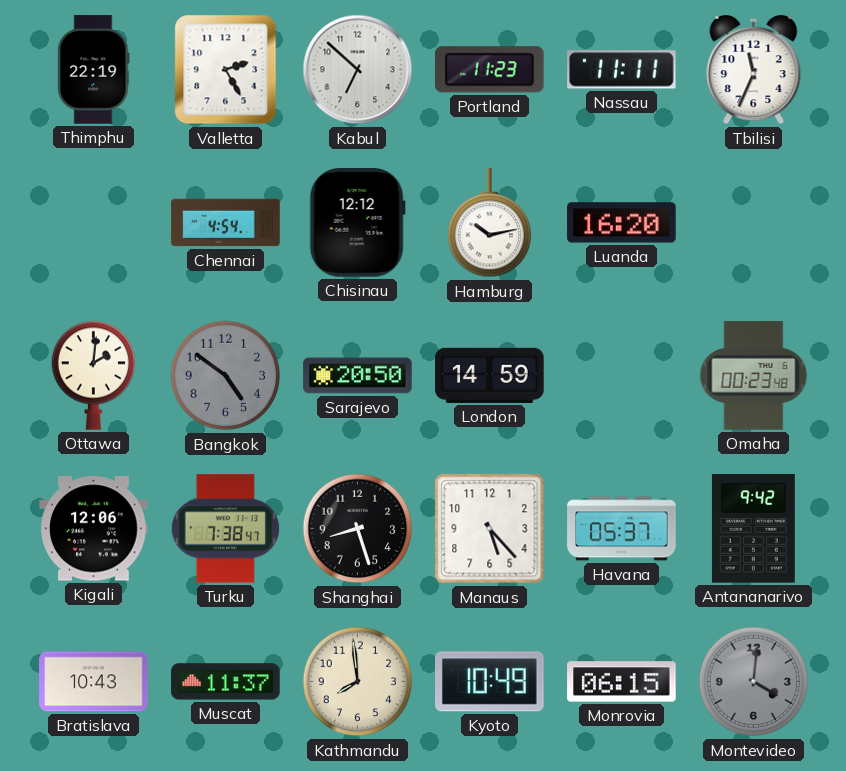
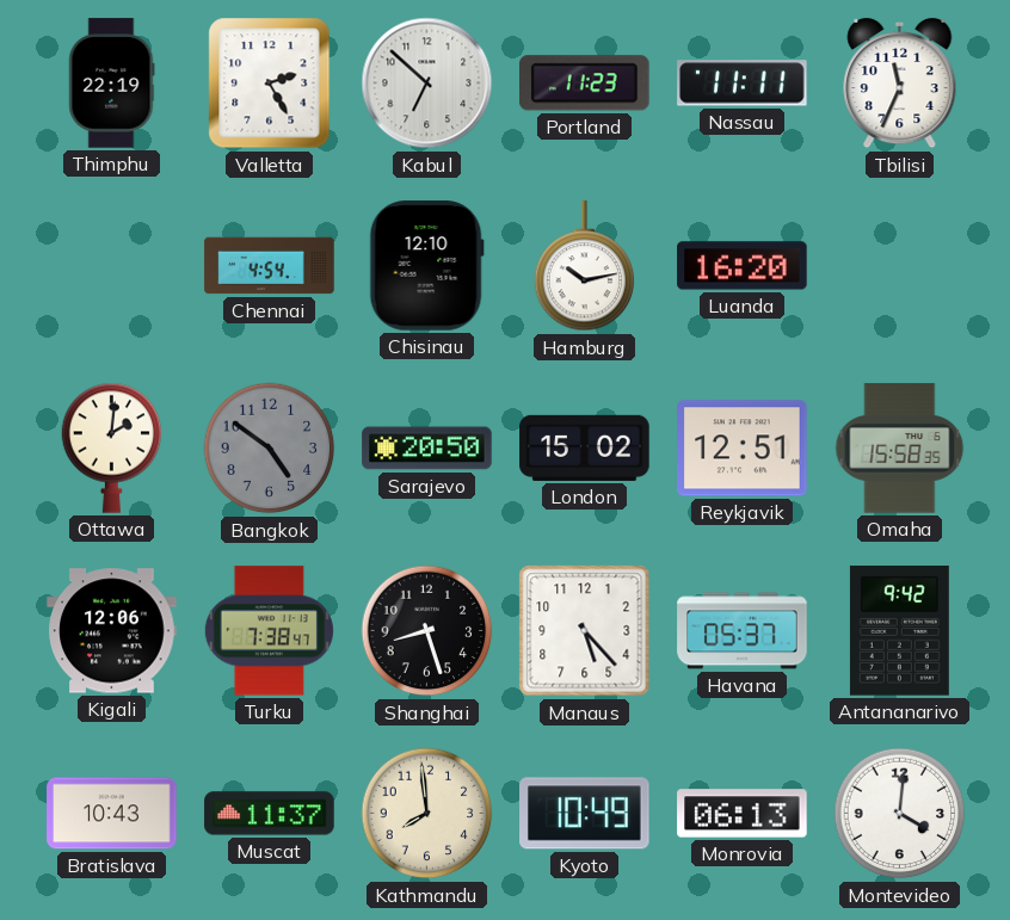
Chisinau: 12:12 -> 12:10
London: 14:59 -> 15:02
Reykjavik: none -> 12:51
Omaha: 00:23 -> 15:58
Monrovia: 06:15 -> 06:13
Montevideo dial: grey -> white
